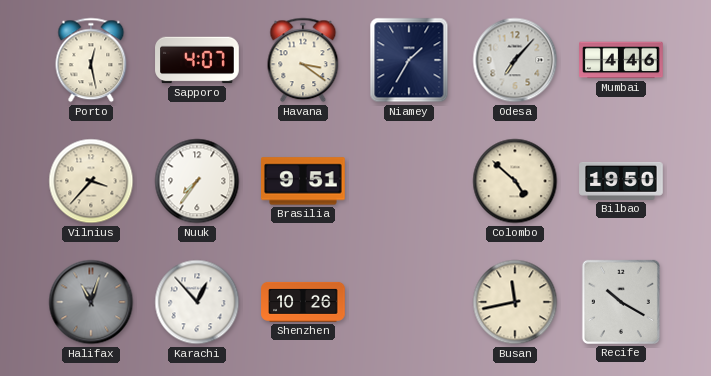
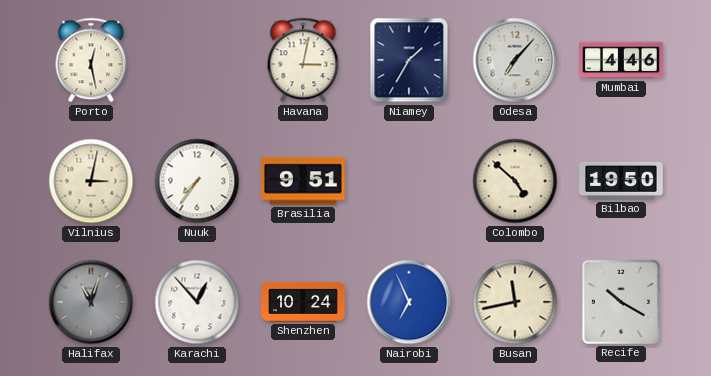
Sapporo: 4:07 -> none
Havana: 3:21 -> 3:02
Vilnius: 3:37 -> 3:02
Shenzhen: 10:26 -> 10:24
Nairobi: none -> 6:56
